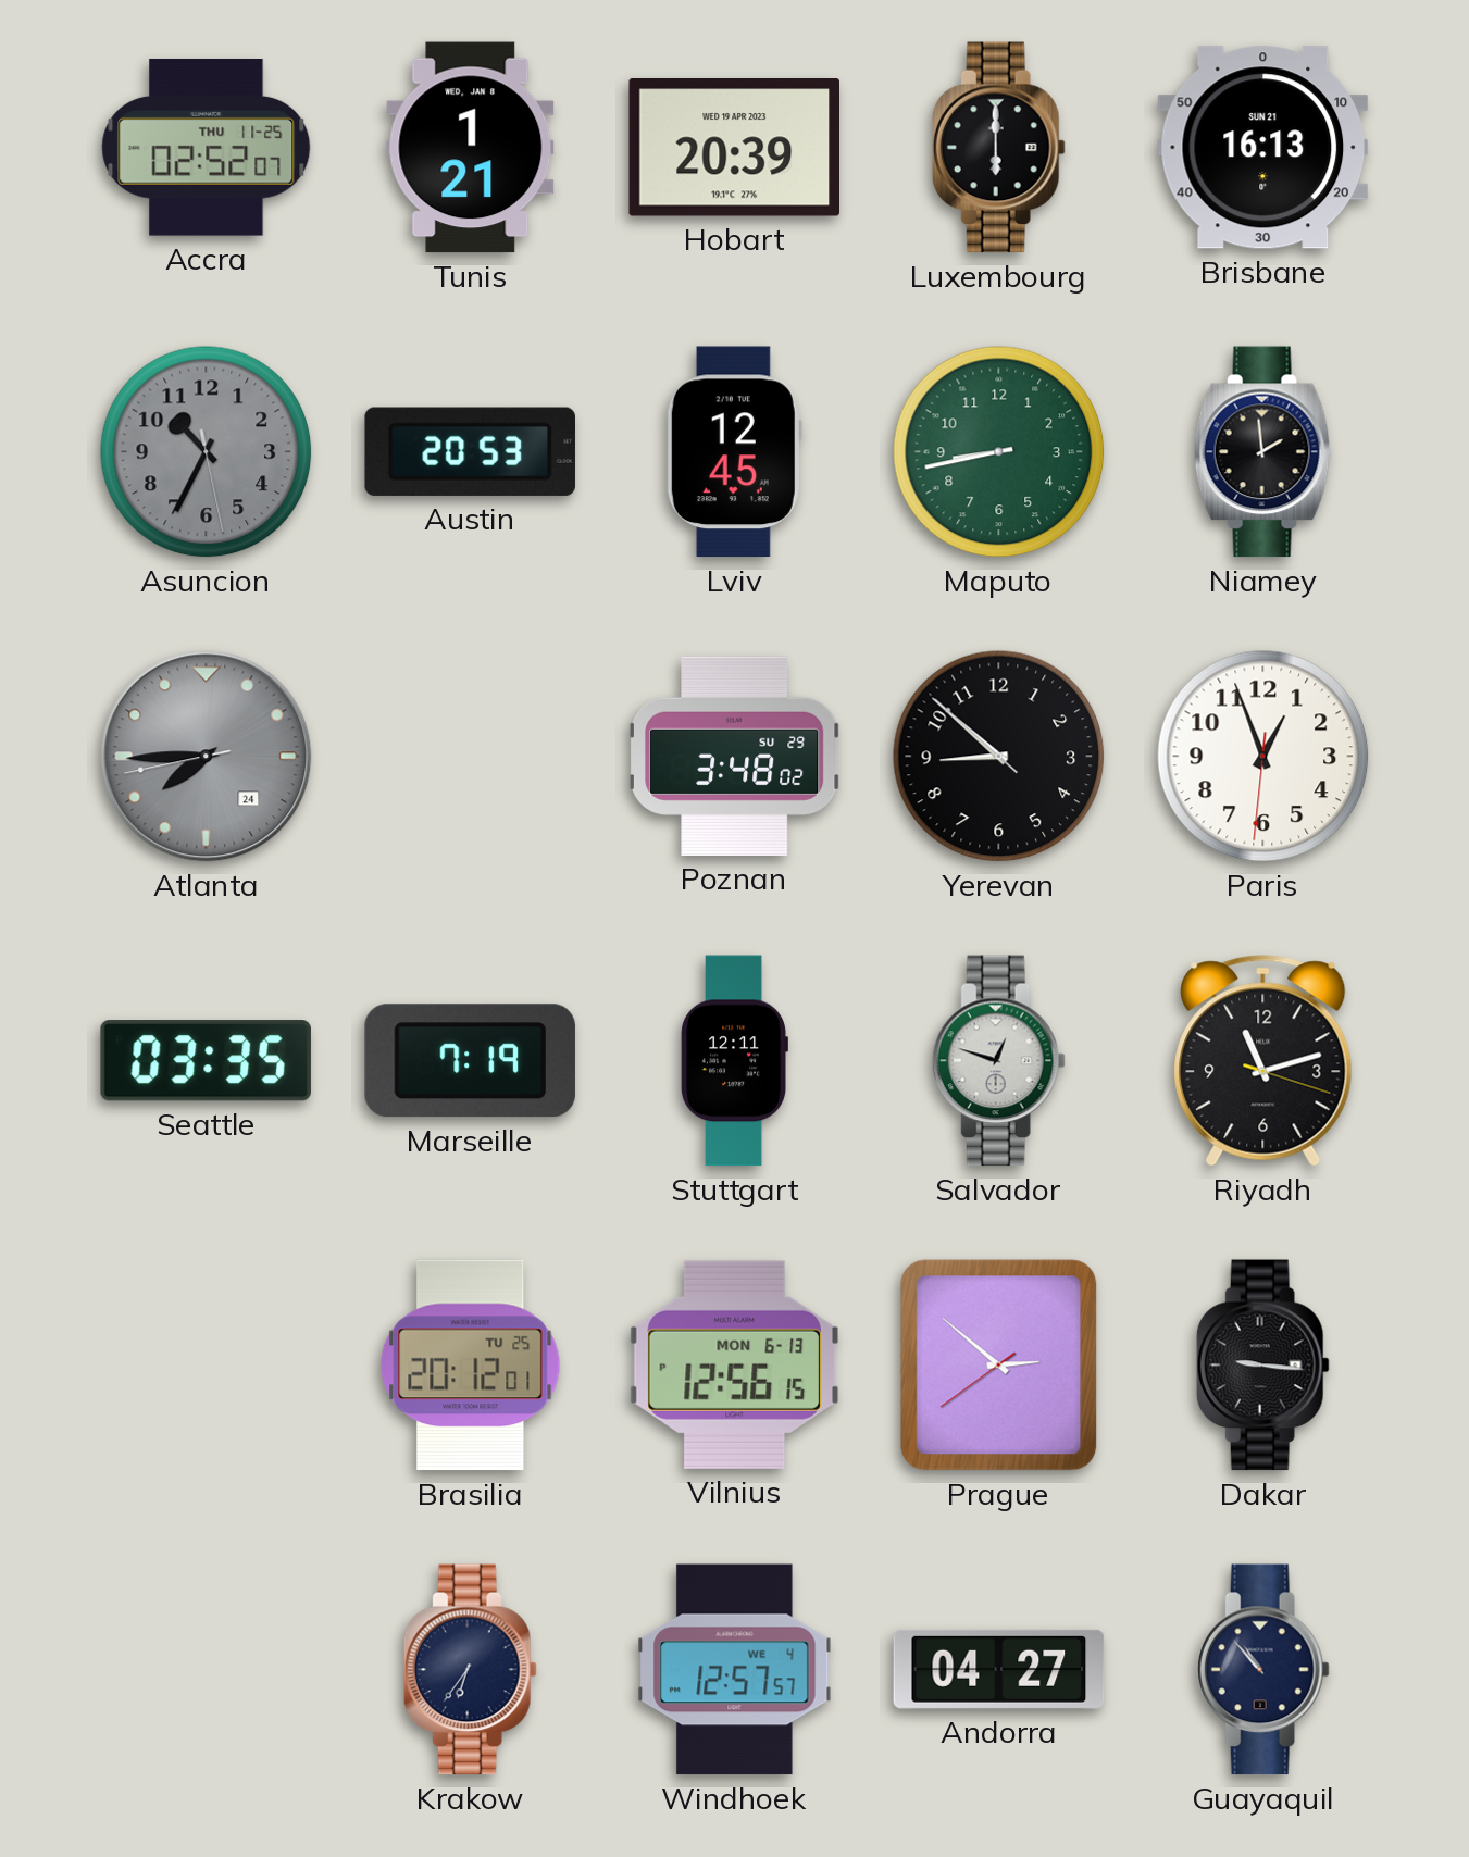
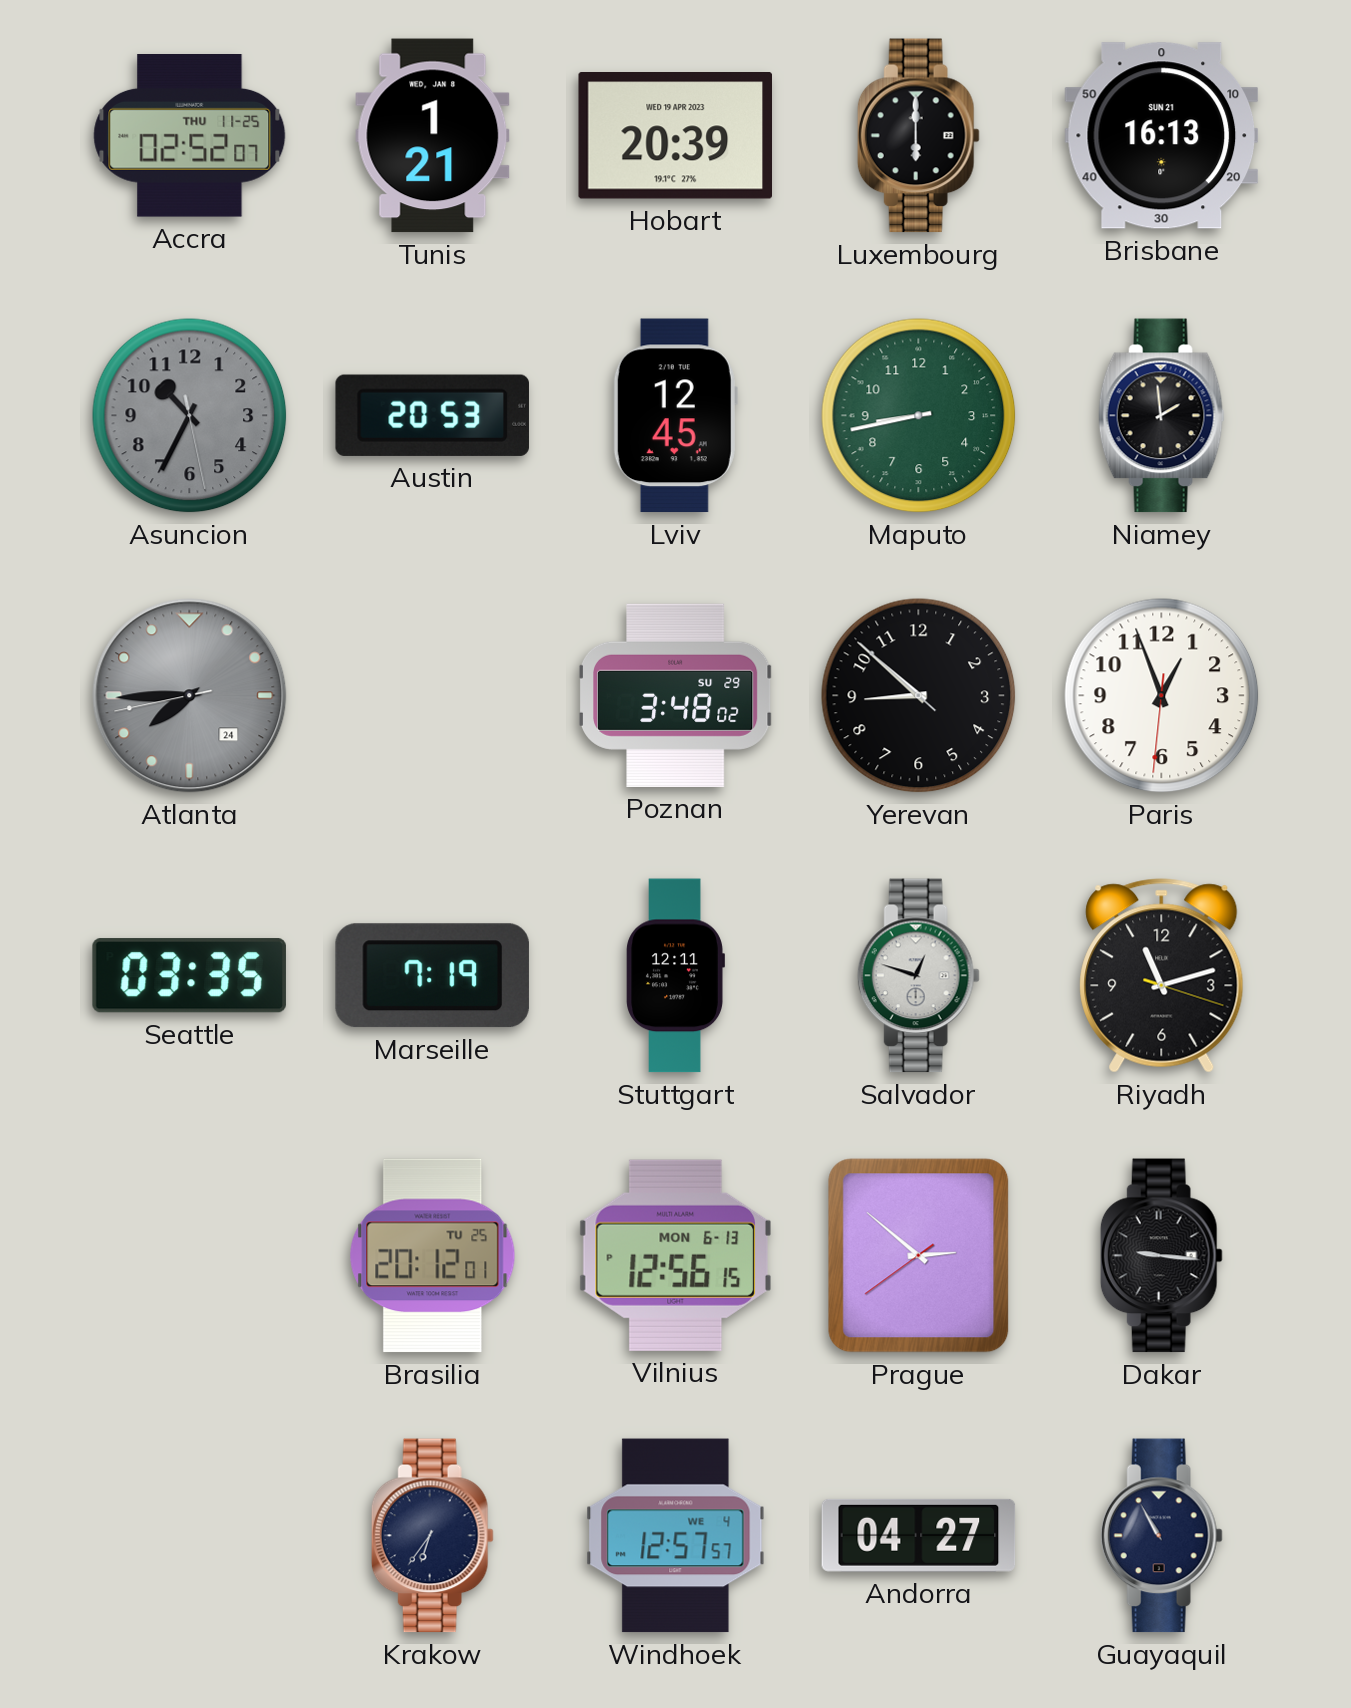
Guayaquil: 10:53 -> 10:55
